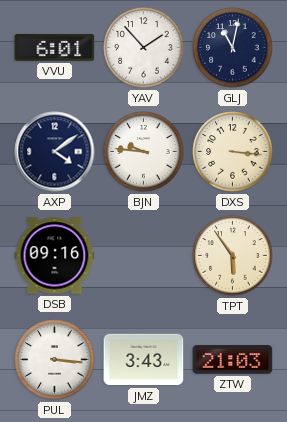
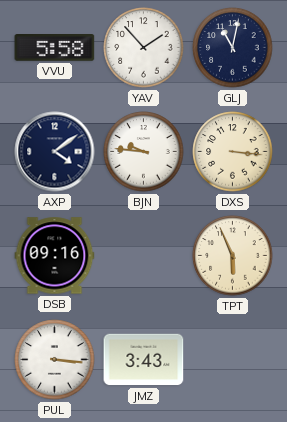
VVU: 6:01 -> 5:58
TPT: 5:54 -> 5:56
ZTW: 21:03 -> none
